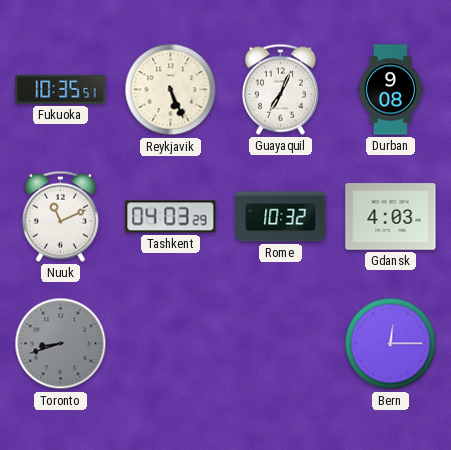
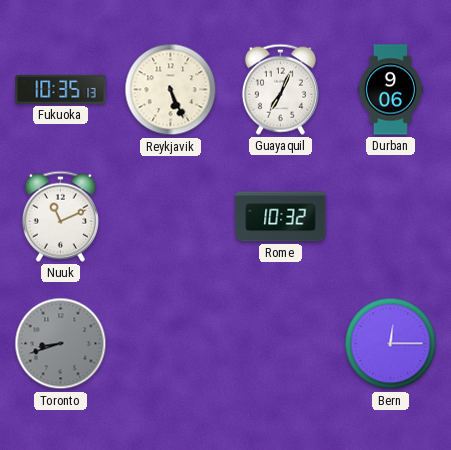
Fukuoka: 10:35:51 -> 10:35:13
Durban: 9:08 -> 9:06
Tashkent: 04:03 -> none
Gdansk: 4:03 -> none
